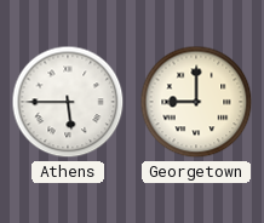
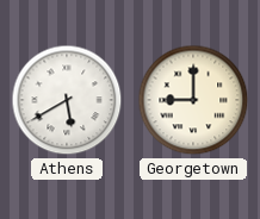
Athens: 5:45 -> 5:40
